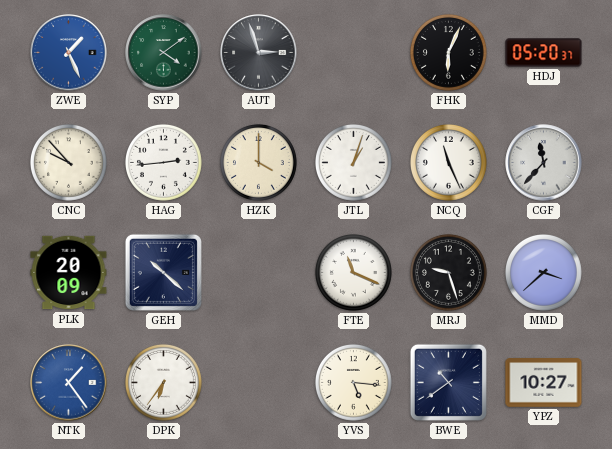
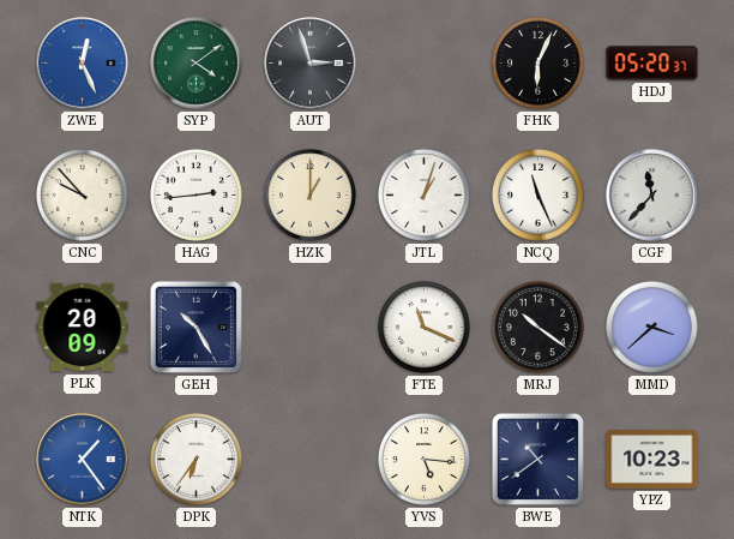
ZWE: 1:26 -> 12:26
HZK: 4:00 -> 1:00
GEH: 10:22 -> 10:25
MRJ: 9:27 -> 10:21
YPZ: 10:27 -> 10:23
